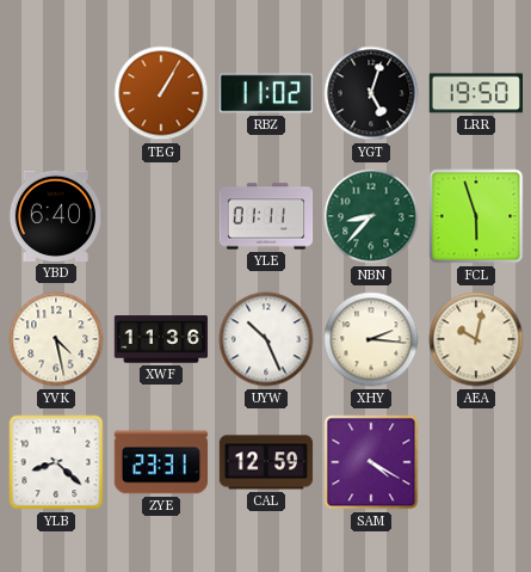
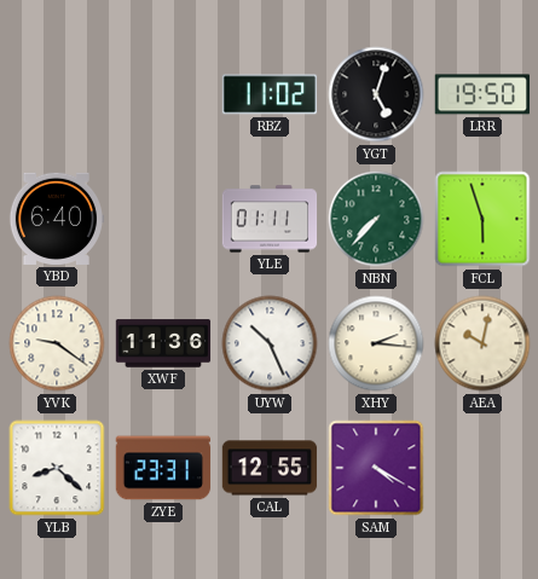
TEG: 1:05 -> none
NBN: 8:37 -> 7:37
YVK: 4:28 -> 9:21
CAL: 12:59 -> 12:55
